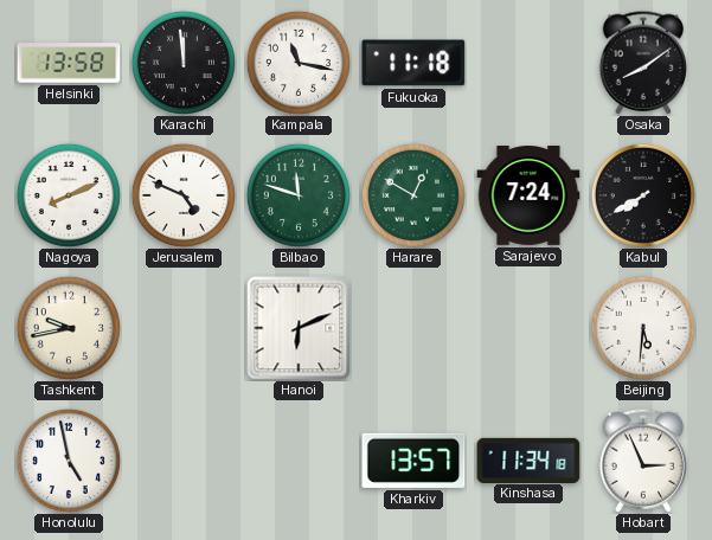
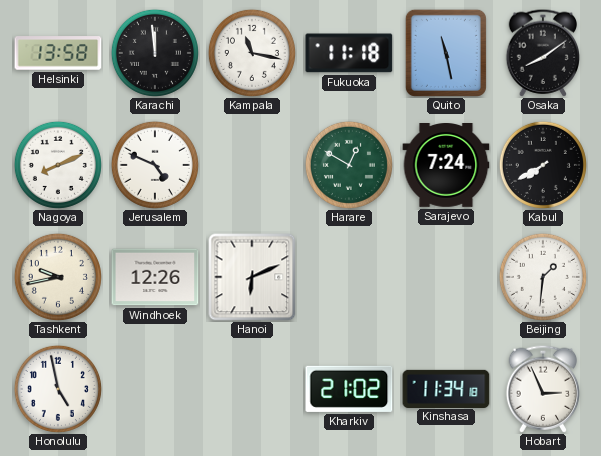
Quito: none -> 11:28
Bilbao: 11:48 -> none
Windhoek: none -> 12:26
Beijing: 5:31 -> 1:31
Kharkiv: 13:57 -> 21:02
